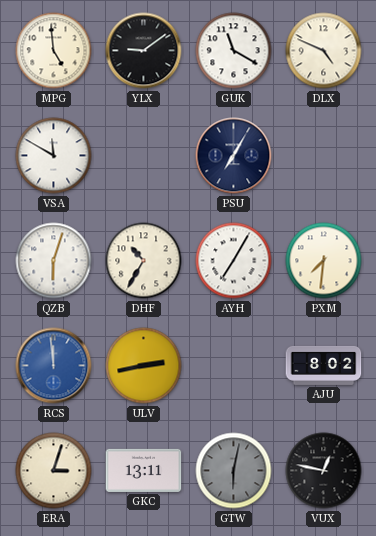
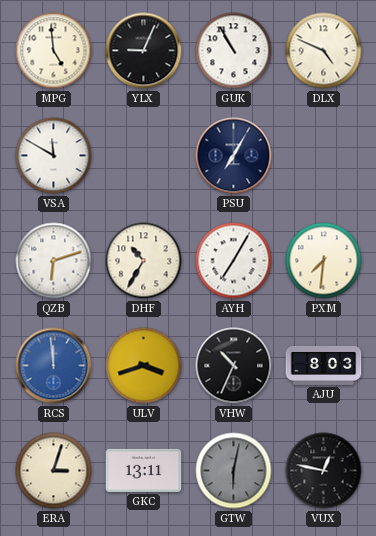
YLX: 9:09 -> 9:04
GUK: 11:20 -> 10:55
QZB: 6:03 -> 6:12
ULV: 2:43 -> 3:42
VHW: none -> 10:34
AJU: 8:02 -> 8:03
